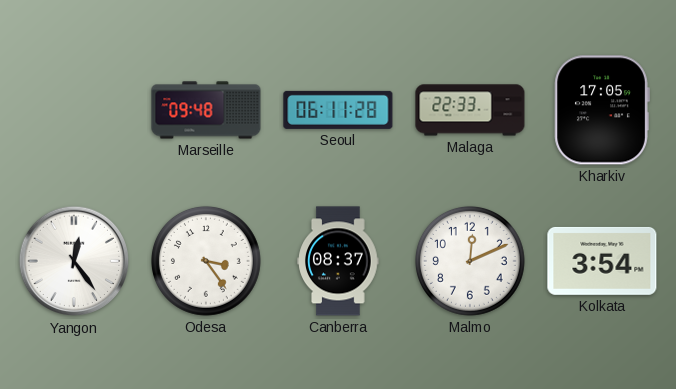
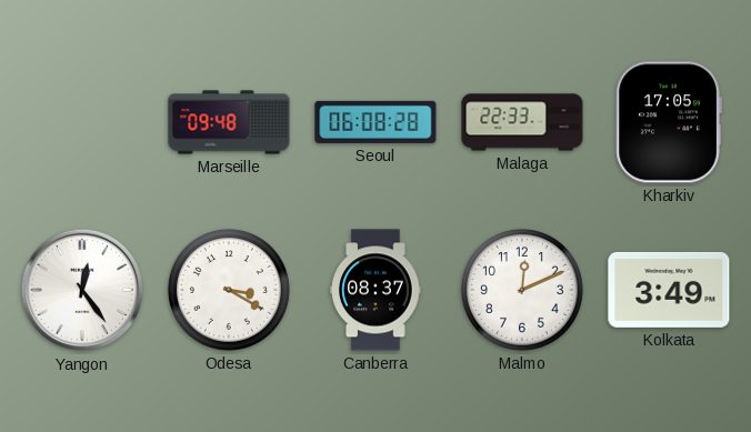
Seoul: 06:11 -> 06:08
Odesa: 3:24 -> 3:20
Kolkata: 3:54 -> 3:49
